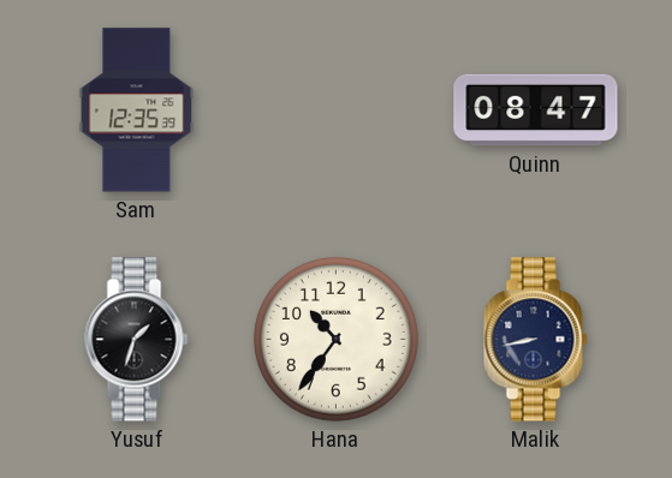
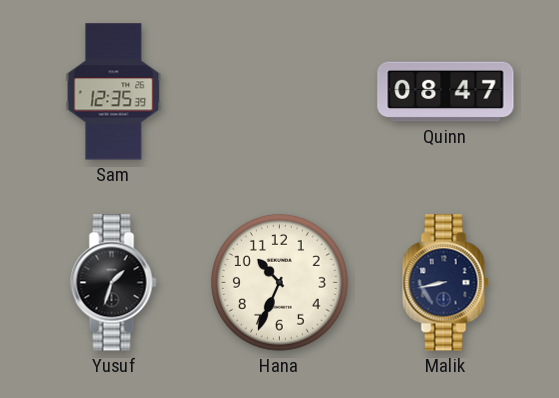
Hana: 10:36 -> 10:34
